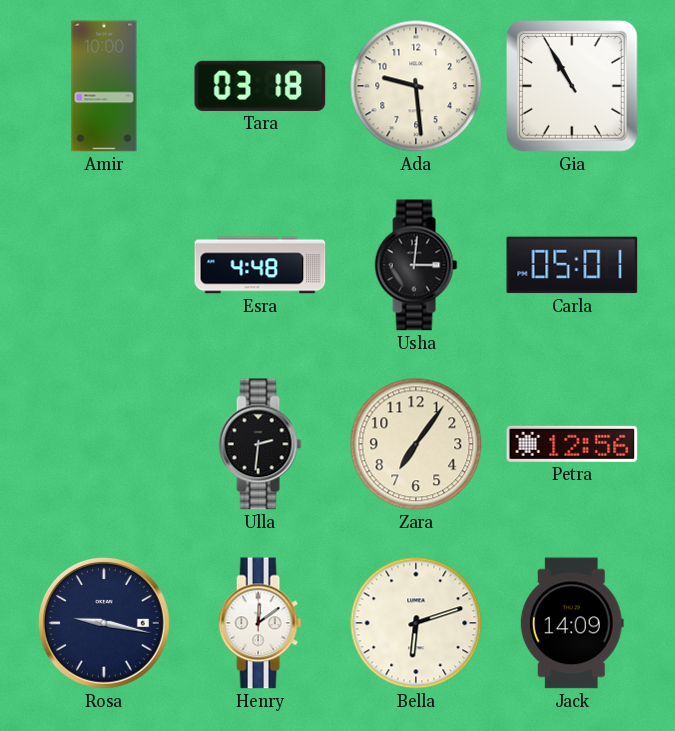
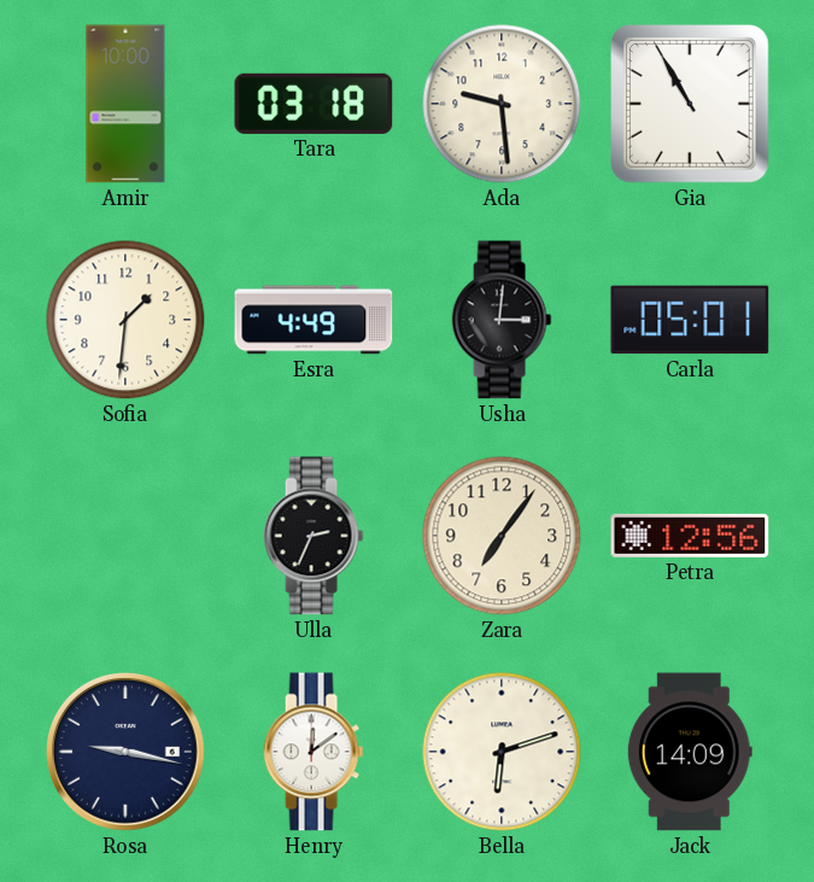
Sofia: none -> 1:31
Esra: 4:48 -> 4:49
Ulla: 2:31 -> 2:34
